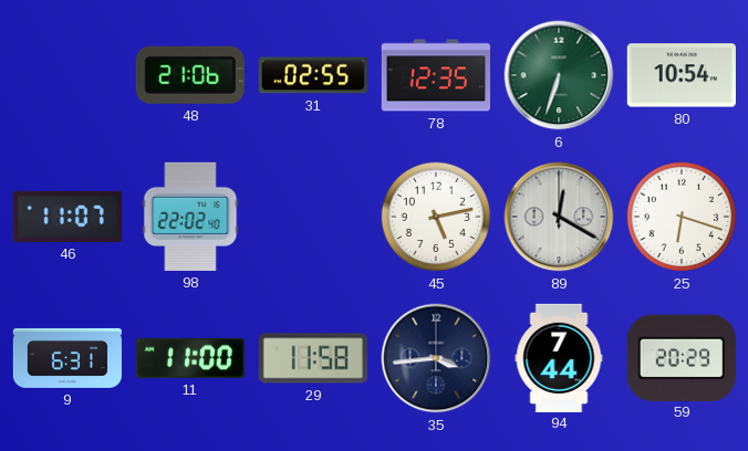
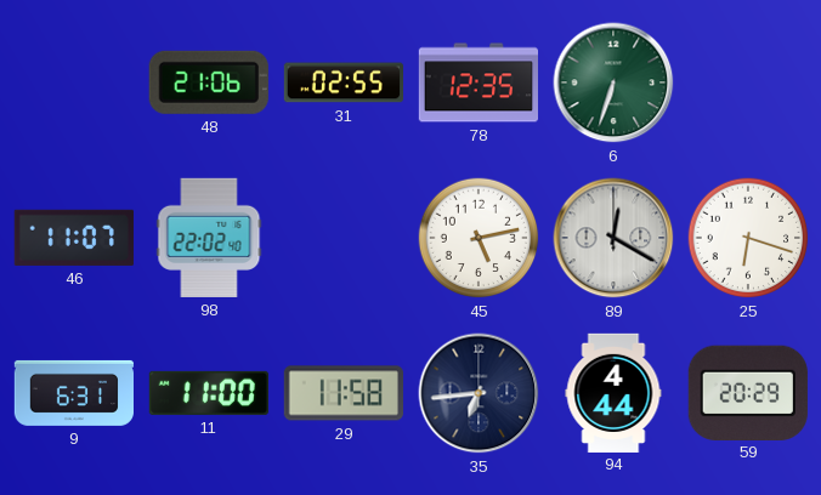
80: 10:54 -> none
35: 3:44 -> 6:44
94: 7:44 -> 4:44
